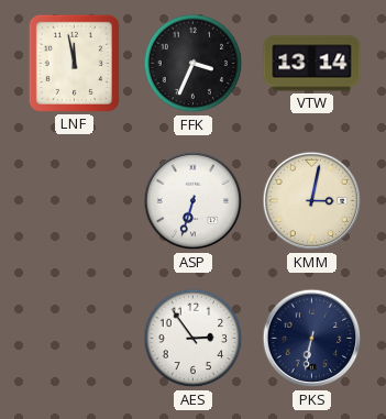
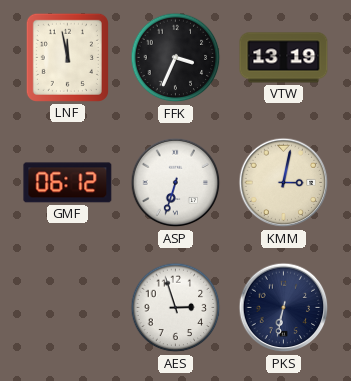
VTW: 13:14 -> 13:19
GMF: none -> 06:12
AES: 2:54 -> 2:57
